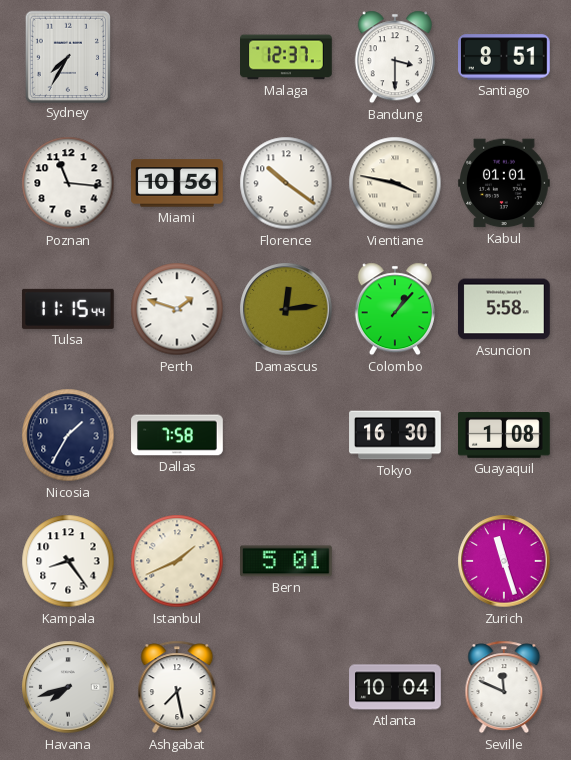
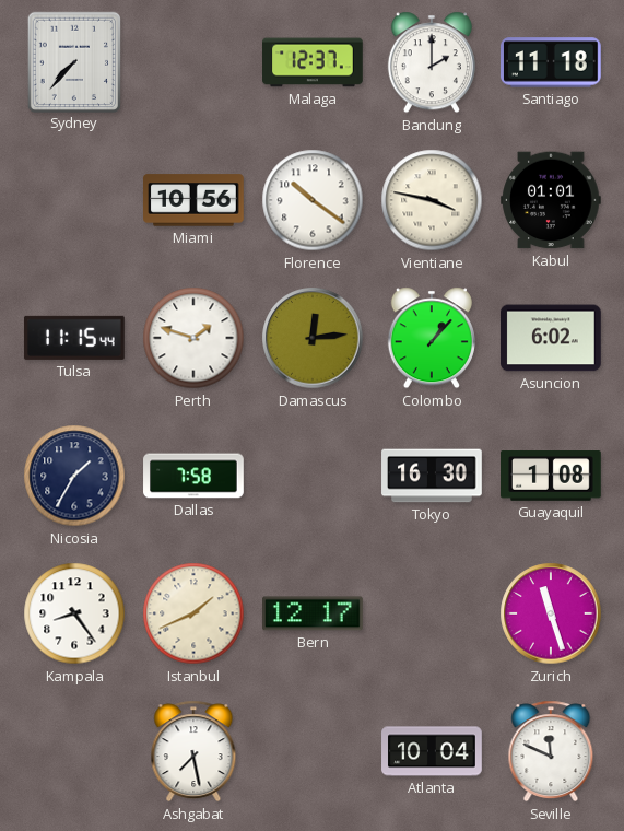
Sydney: 7:35 -> 7:37
Bandung: 3:30 -> 2:00
Santiago: 8:51 -> 11:18
Poznan: 11:16 -> none
Asuncion: 5:58 -> 6:02
Bern: 5:01 -> 12:17
Havana: 7:42 -> none
